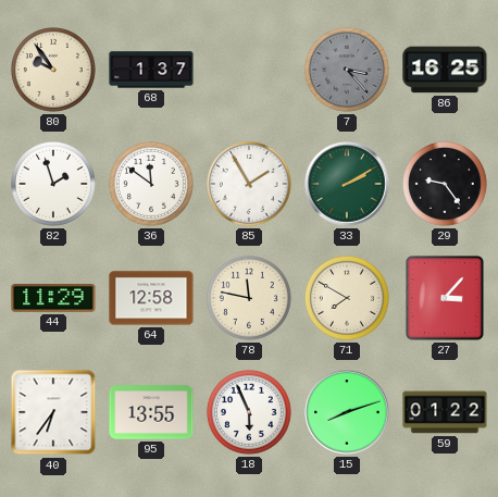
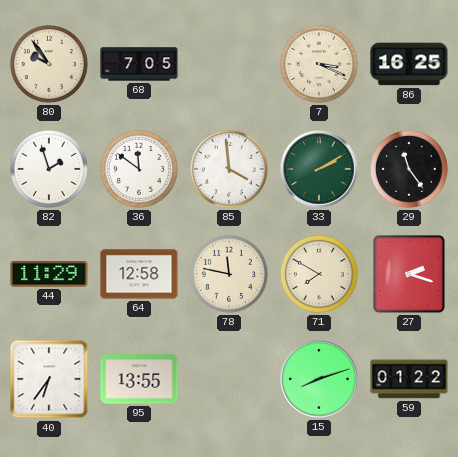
68: 1:37 -> 7:05
7: 3:23 -> 3:19
7 dial: grey -> cream
85: 1:55 -> 3:59
29: 9:24 -> 11:24
27: 3:07 -> 2:18
18: 5:56 -> none
